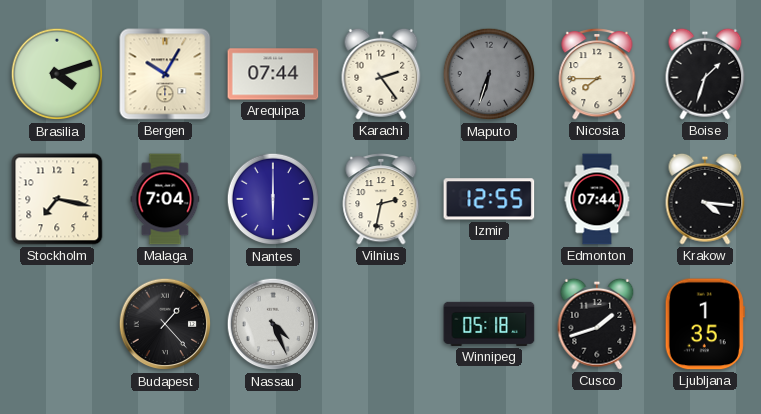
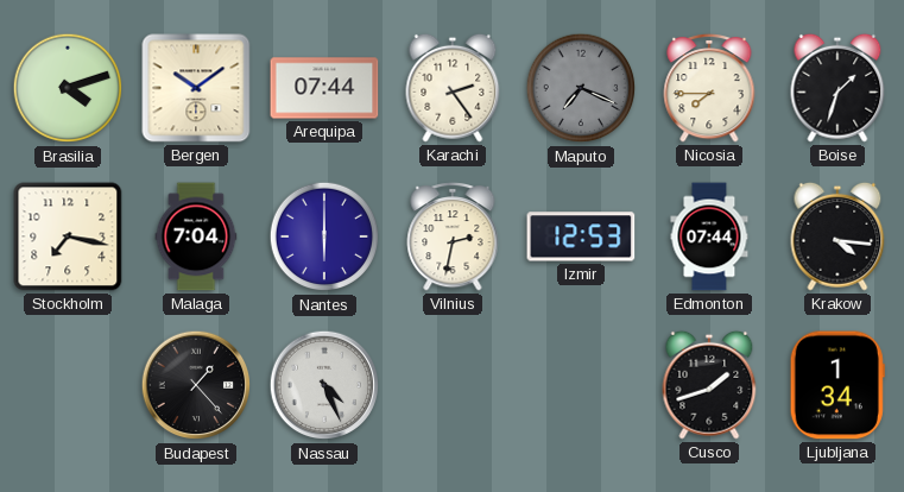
Bergen: 10:05 -> 10:09
Maputo: 6:33 -> 7:19
Izmir: 12:55 -> 12:53
Winnipeg: 05:18 -> none
Ljubljana: 1:35 -> 1:34
